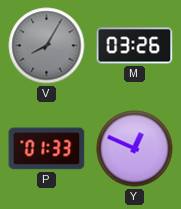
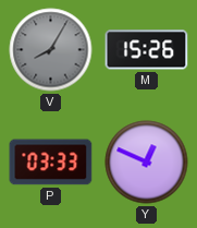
M: 03:26 -> 15:26
P: 01:33 -> 03:33
